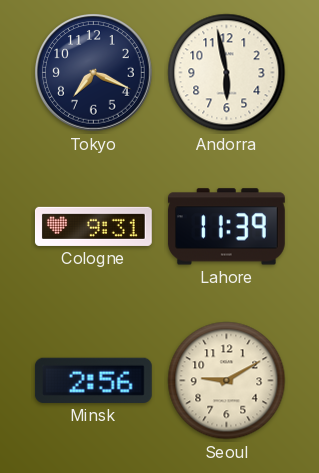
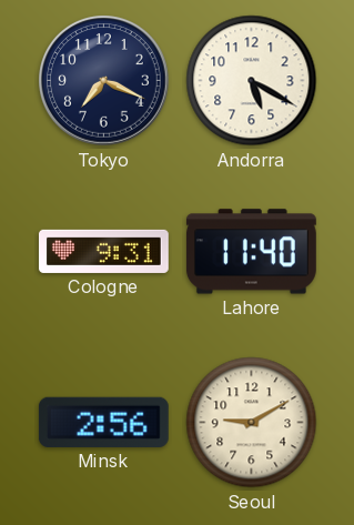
Andorra: 5:58 -> 5:20
Lahore: 11:39 -> 11:40
